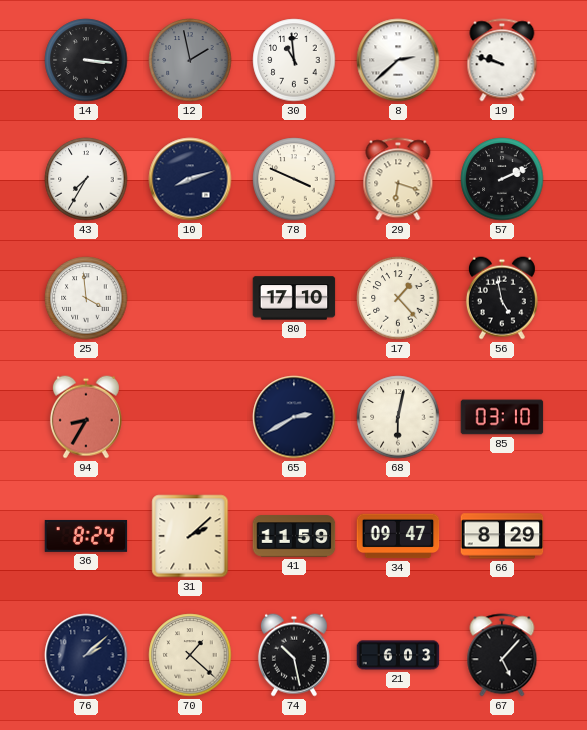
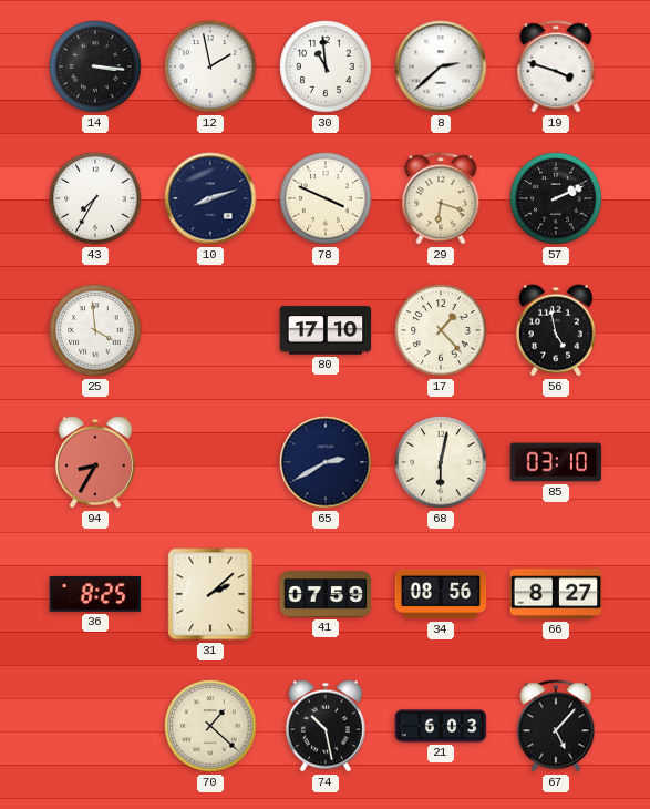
12 dial: grey -> white
19: 9:48 -> 3:48
36: 8:24 -> 8:25
41: 11:59 -> 07:59
34: 09:47 -> 08:56
66: 8:29 -> 8:27
76: 2:08 -> none
